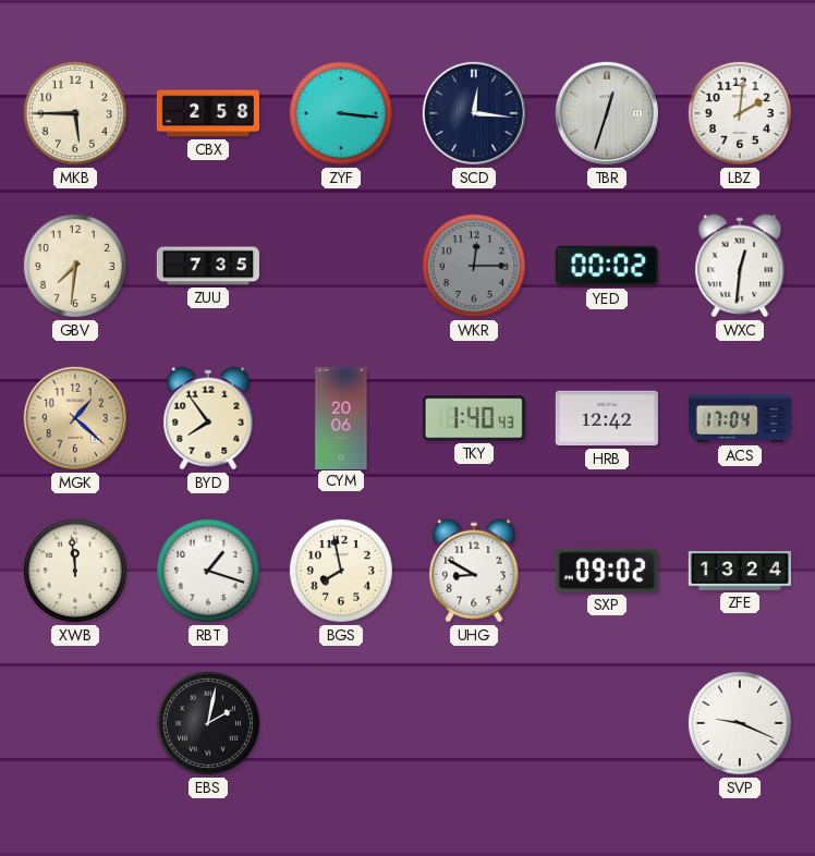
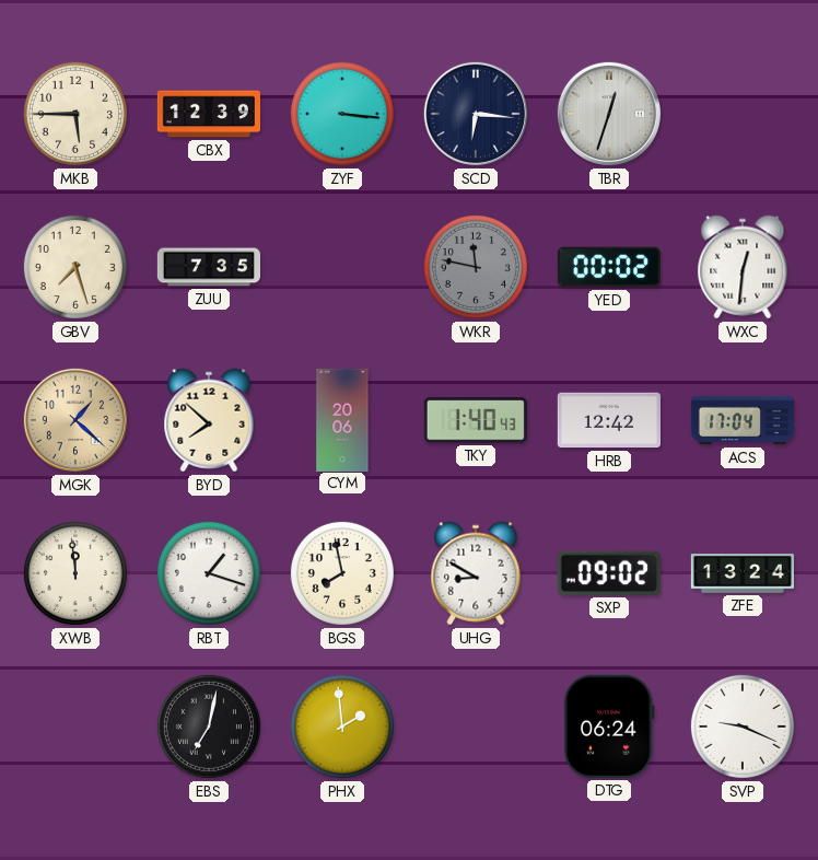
CBX: 2:58 -> 12:39
SCD: 12:16 -> 6:16
LBZ: 2:01 -> none
GBV: 7:31 -> 7:27
WKR: 12:15 -> 11:47
BYD: 7:54 -> 7:52
EBS: 2:02 -> 7:02
PHX: none -> 1:59
DTG: none -> 06:24
